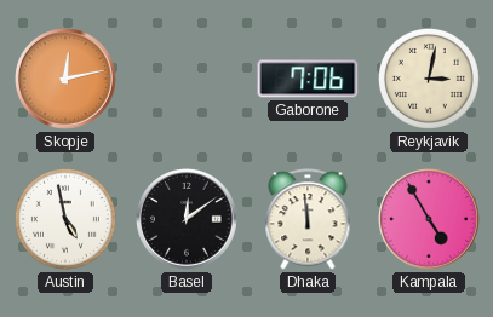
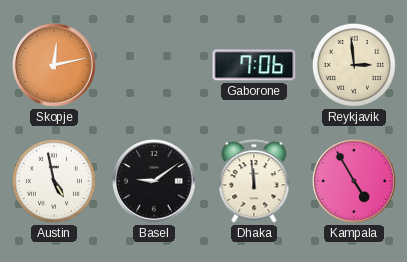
Reykjavik: 3:02 -> 2:59
Basel: 12:09 -> 9:09
